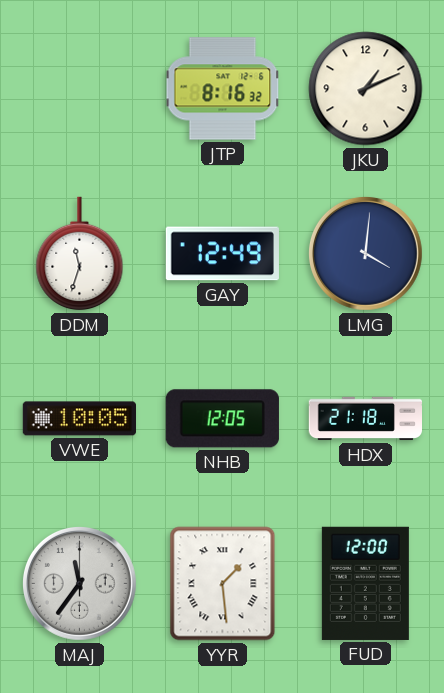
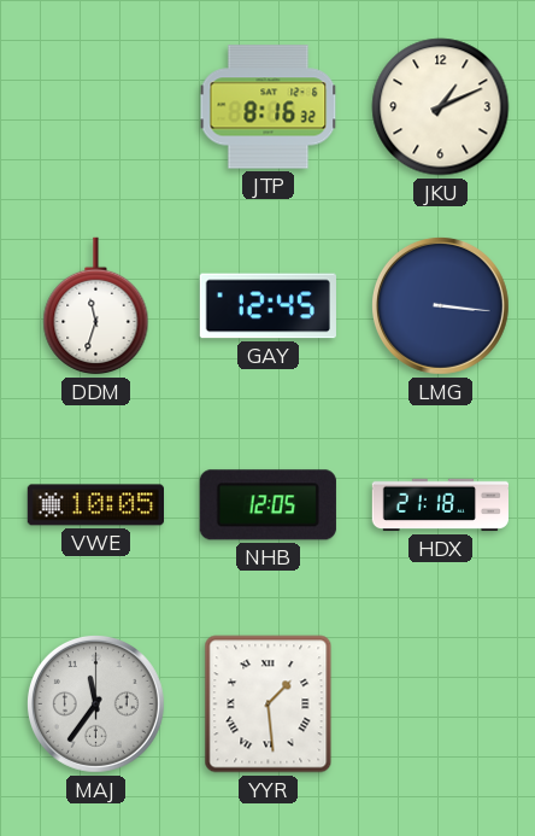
GAY: 12:49 -> 12:45
LMG: 4:01 -> 3:16
FUD: 12:00 -> none
